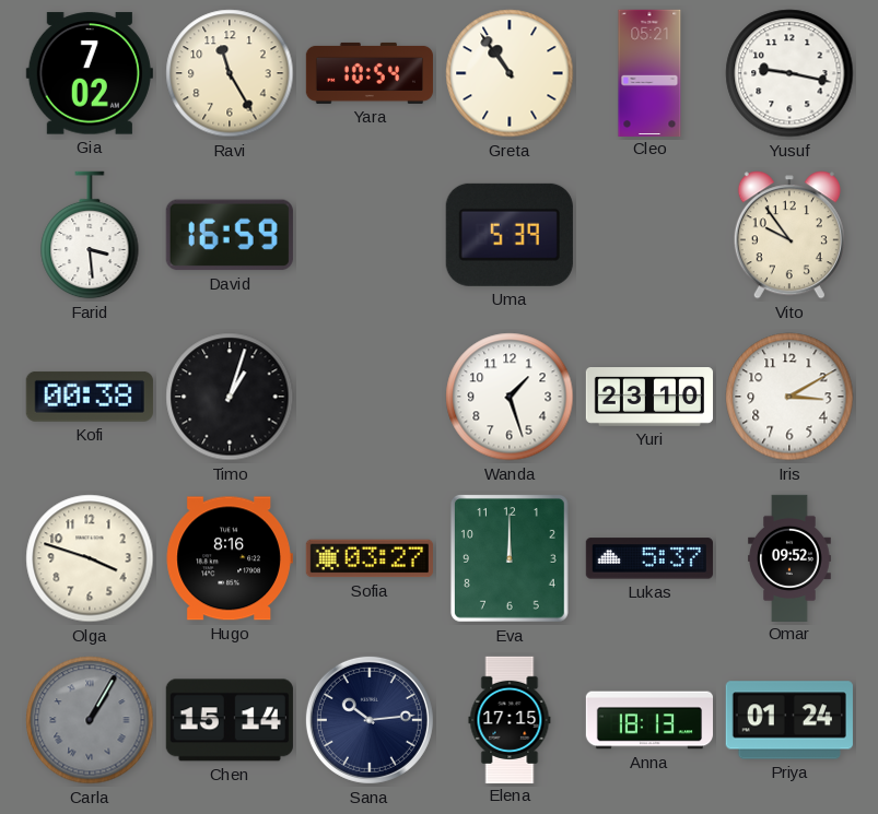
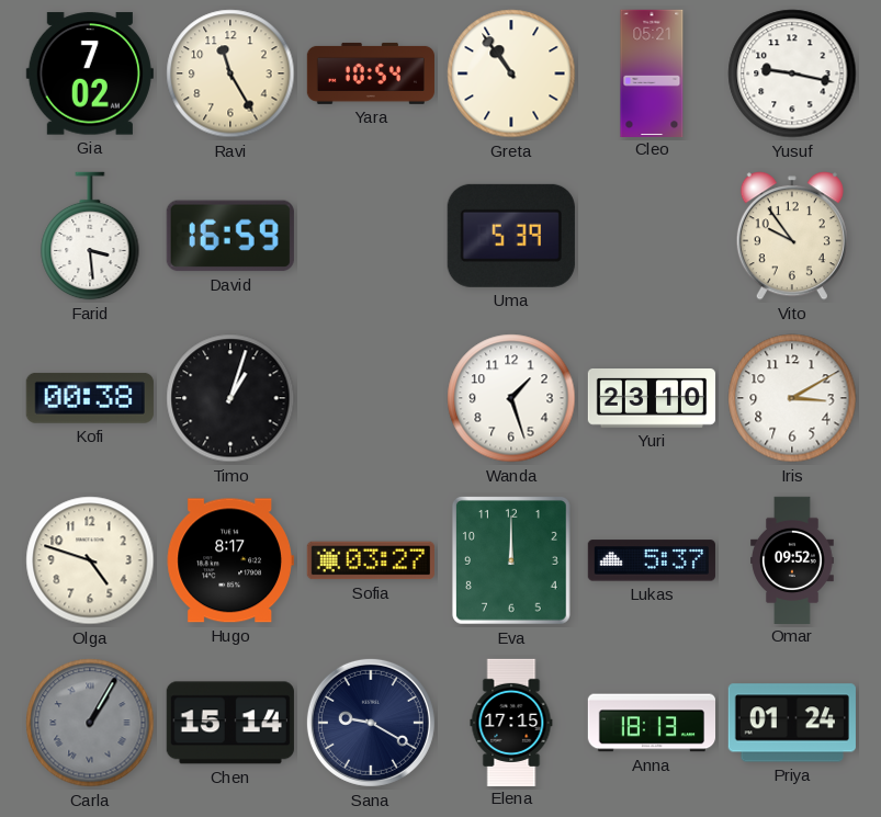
Olga: 3:48 -> 4:48
Hugo: 8:16 -> 8:17
Sana: 10:14 -> 9:20
